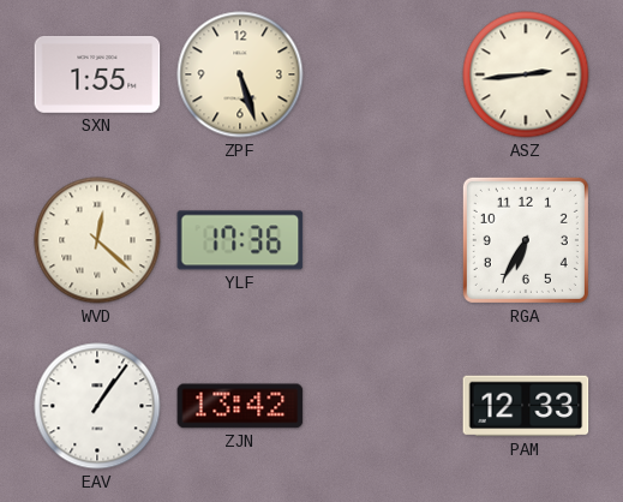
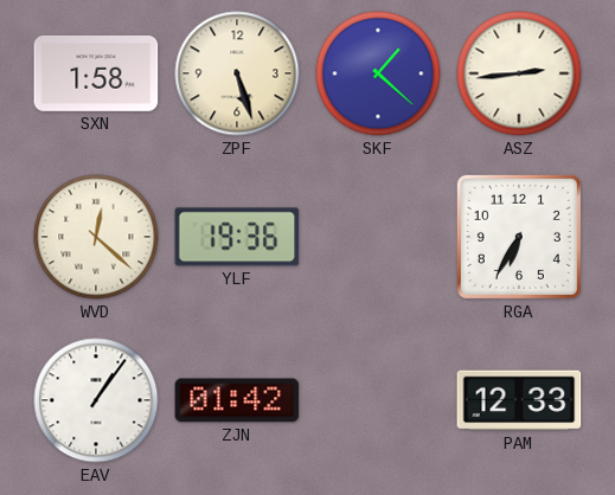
SXN: 1:55 -> 1:58
SKF: none -> 1:22
YLF: 17:36 -> 19:36
ZJN: 13:42 -> 01:42
